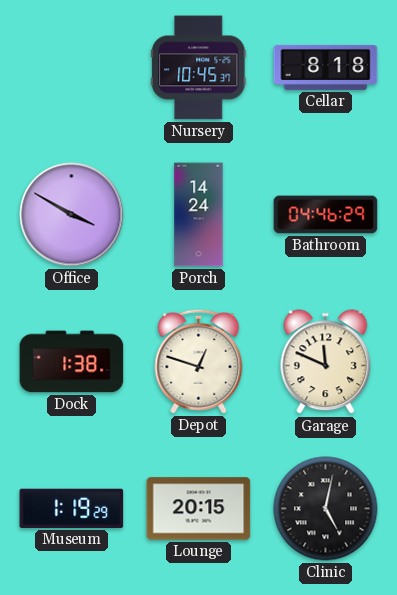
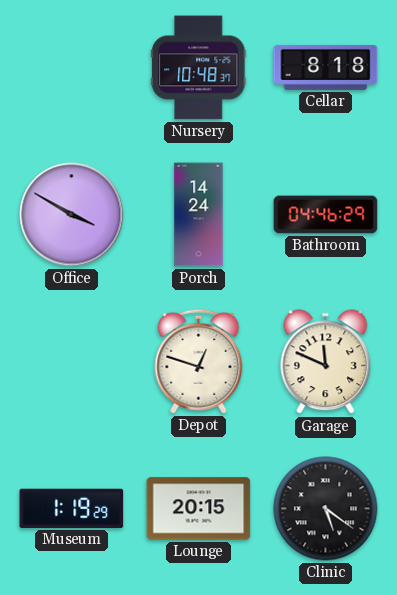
Nursery: 10:45 -> 10:48
Dock: 1:38 -> none
Clinic: 5:02 -> 5:21
